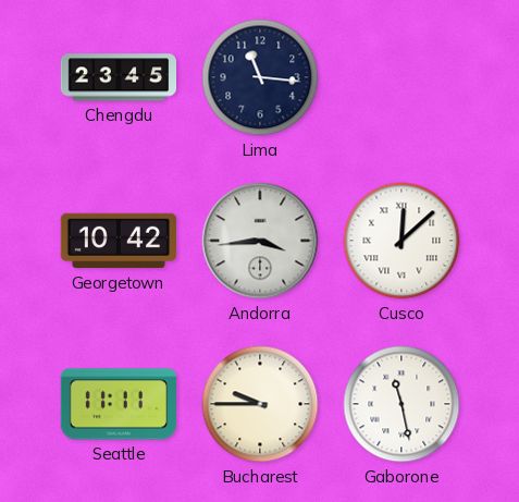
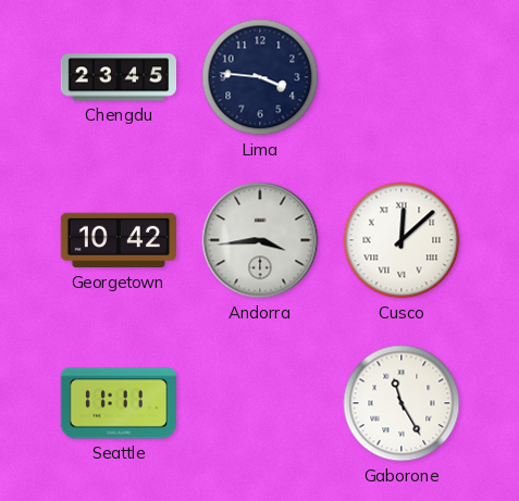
Lima: 11:16 -> 3:46
Bucharest: 9:45 -> none
Gaborone: 11:28 -> 11:25
